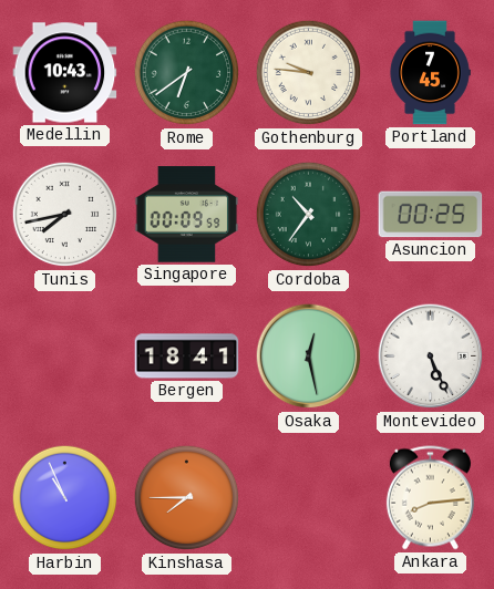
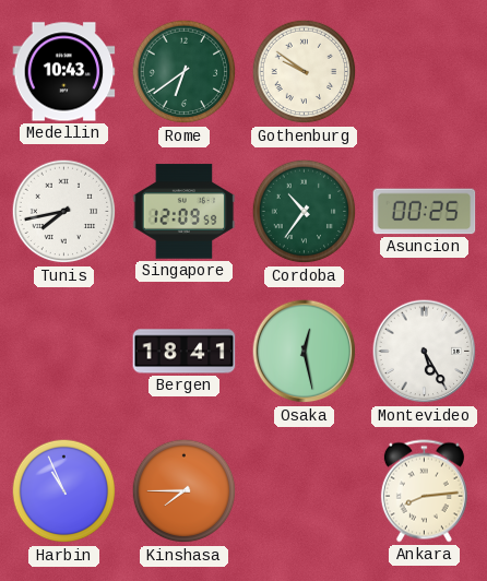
Gothenburg: 9:46 -> 9:51
Portland: 7:45 -> none
Singapore: 00:09 -> 12:09
Montevideo: 5:26 -> 5:25
